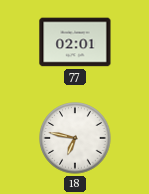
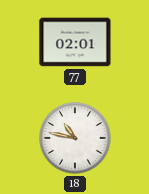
18: 6:47 -> 10:47
